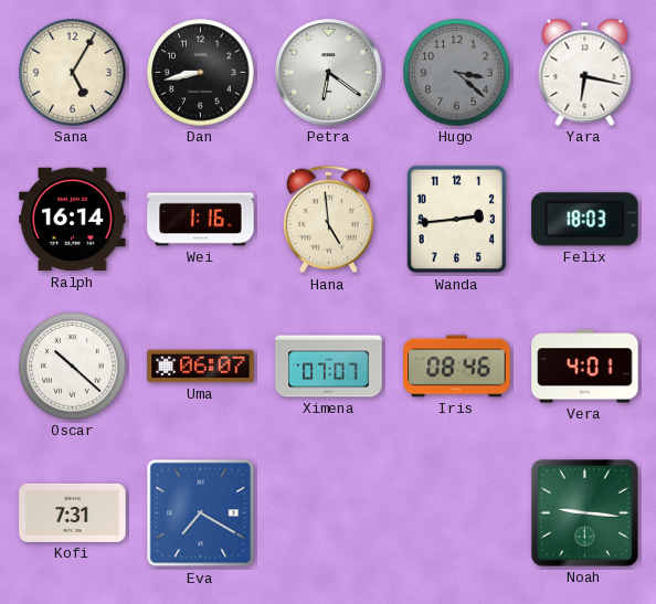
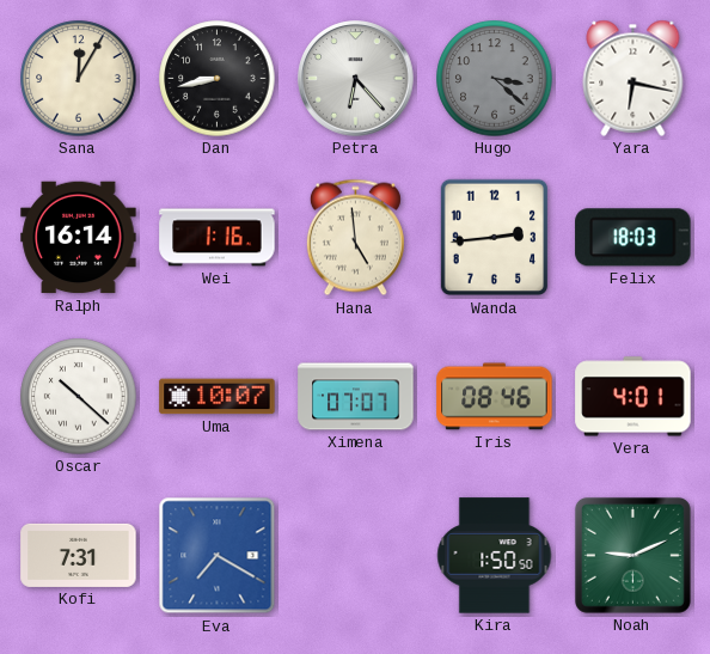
Sana: 5:05 -> 12:05
Petra: 6:21 -> 6:23
Uma: 06:07 -> 10:07
Kira: none -> 1:50
Noah: 9:16 -> 9:11
